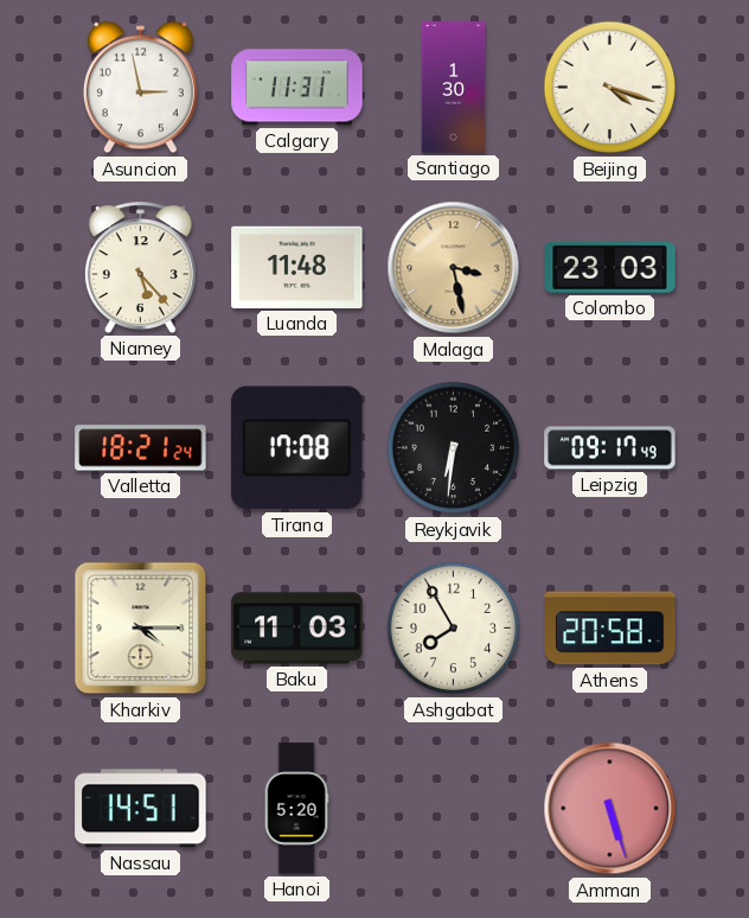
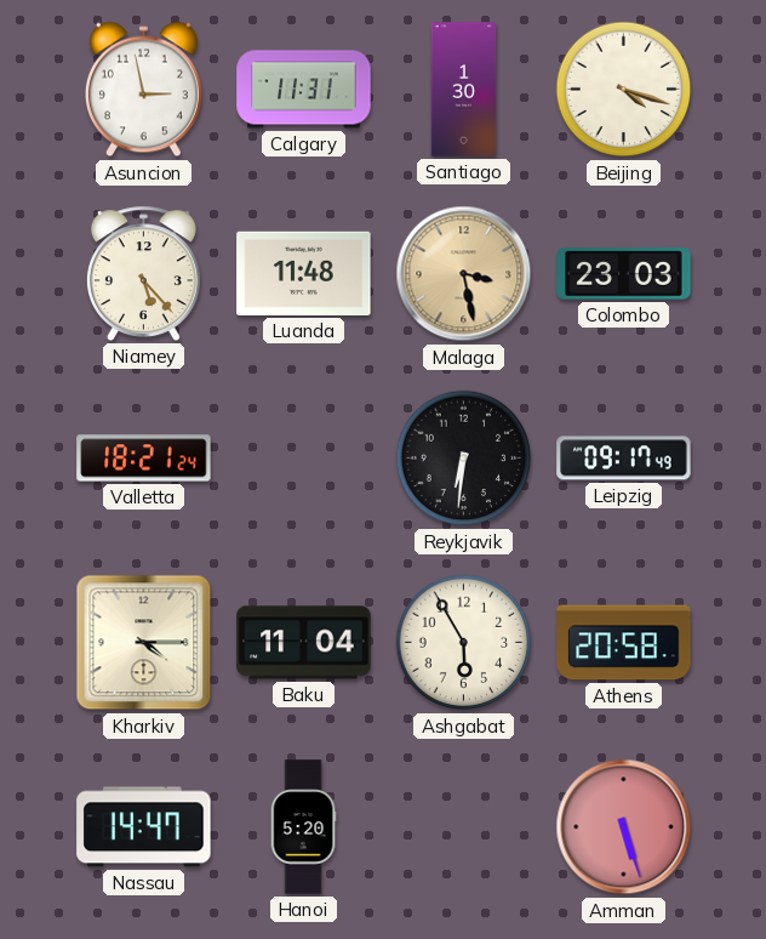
Tirana: 17:08 -> none
Baku: 11:03 -> 11:04
Ashgabat: 7:55 -> 5:55
Nassau: 14:51 -> 14:47
